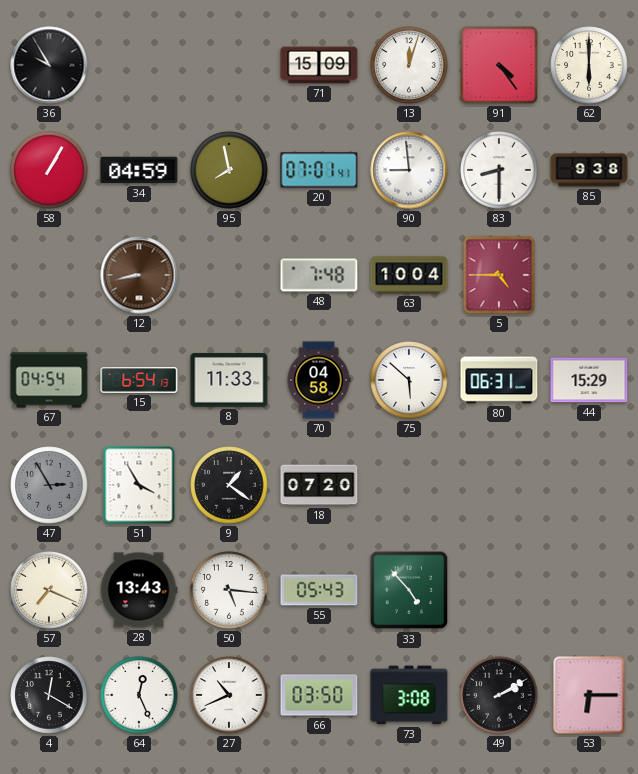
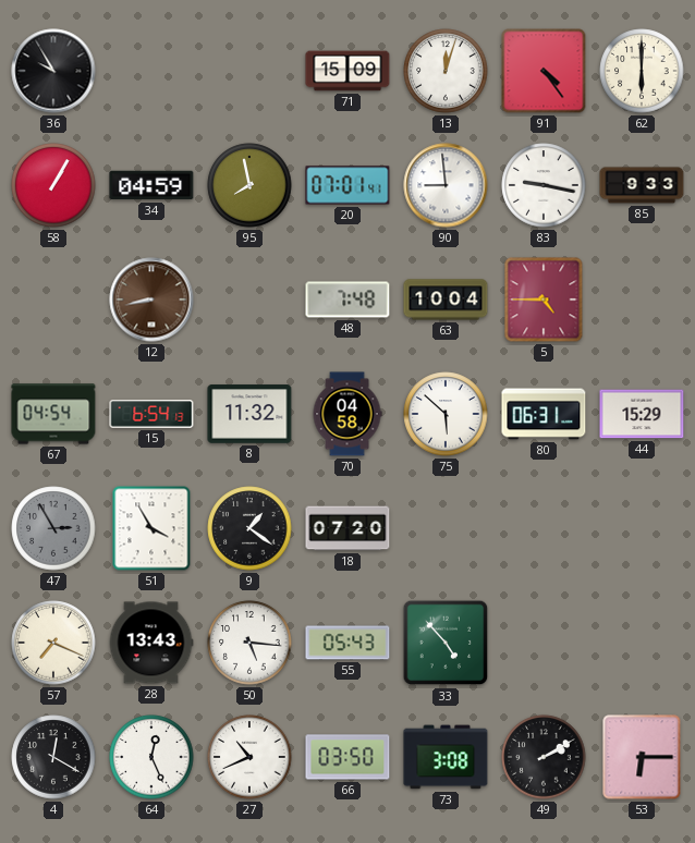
83: 8:30 -> 9:17
85: 9:38 -> 9:33
8: 11:33 -> 11:32
